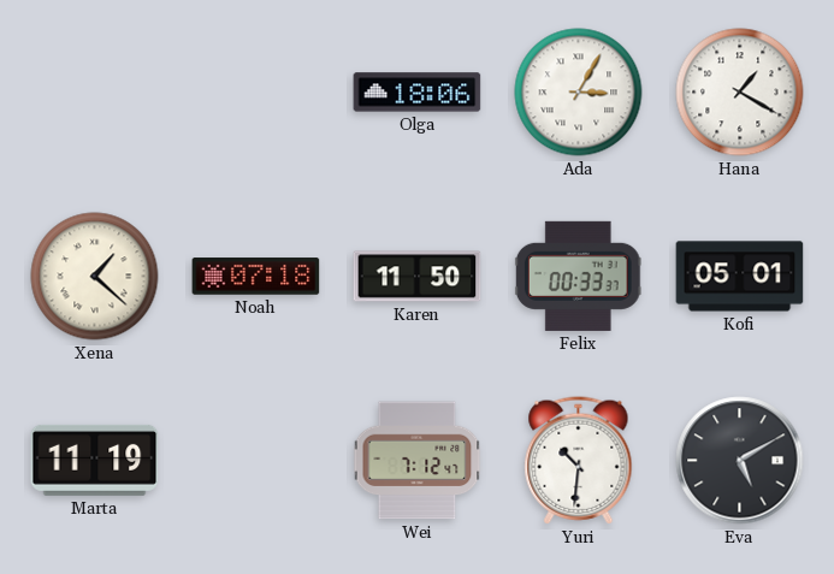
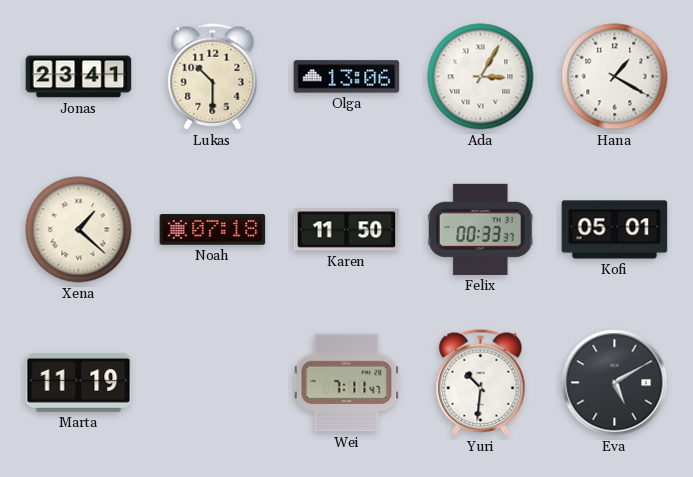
Jonas: none -> 23:41
Lukas: none -> 10:30
Olga: 18:06 -> 13:06
Wei: 7:12 -> 7:11
